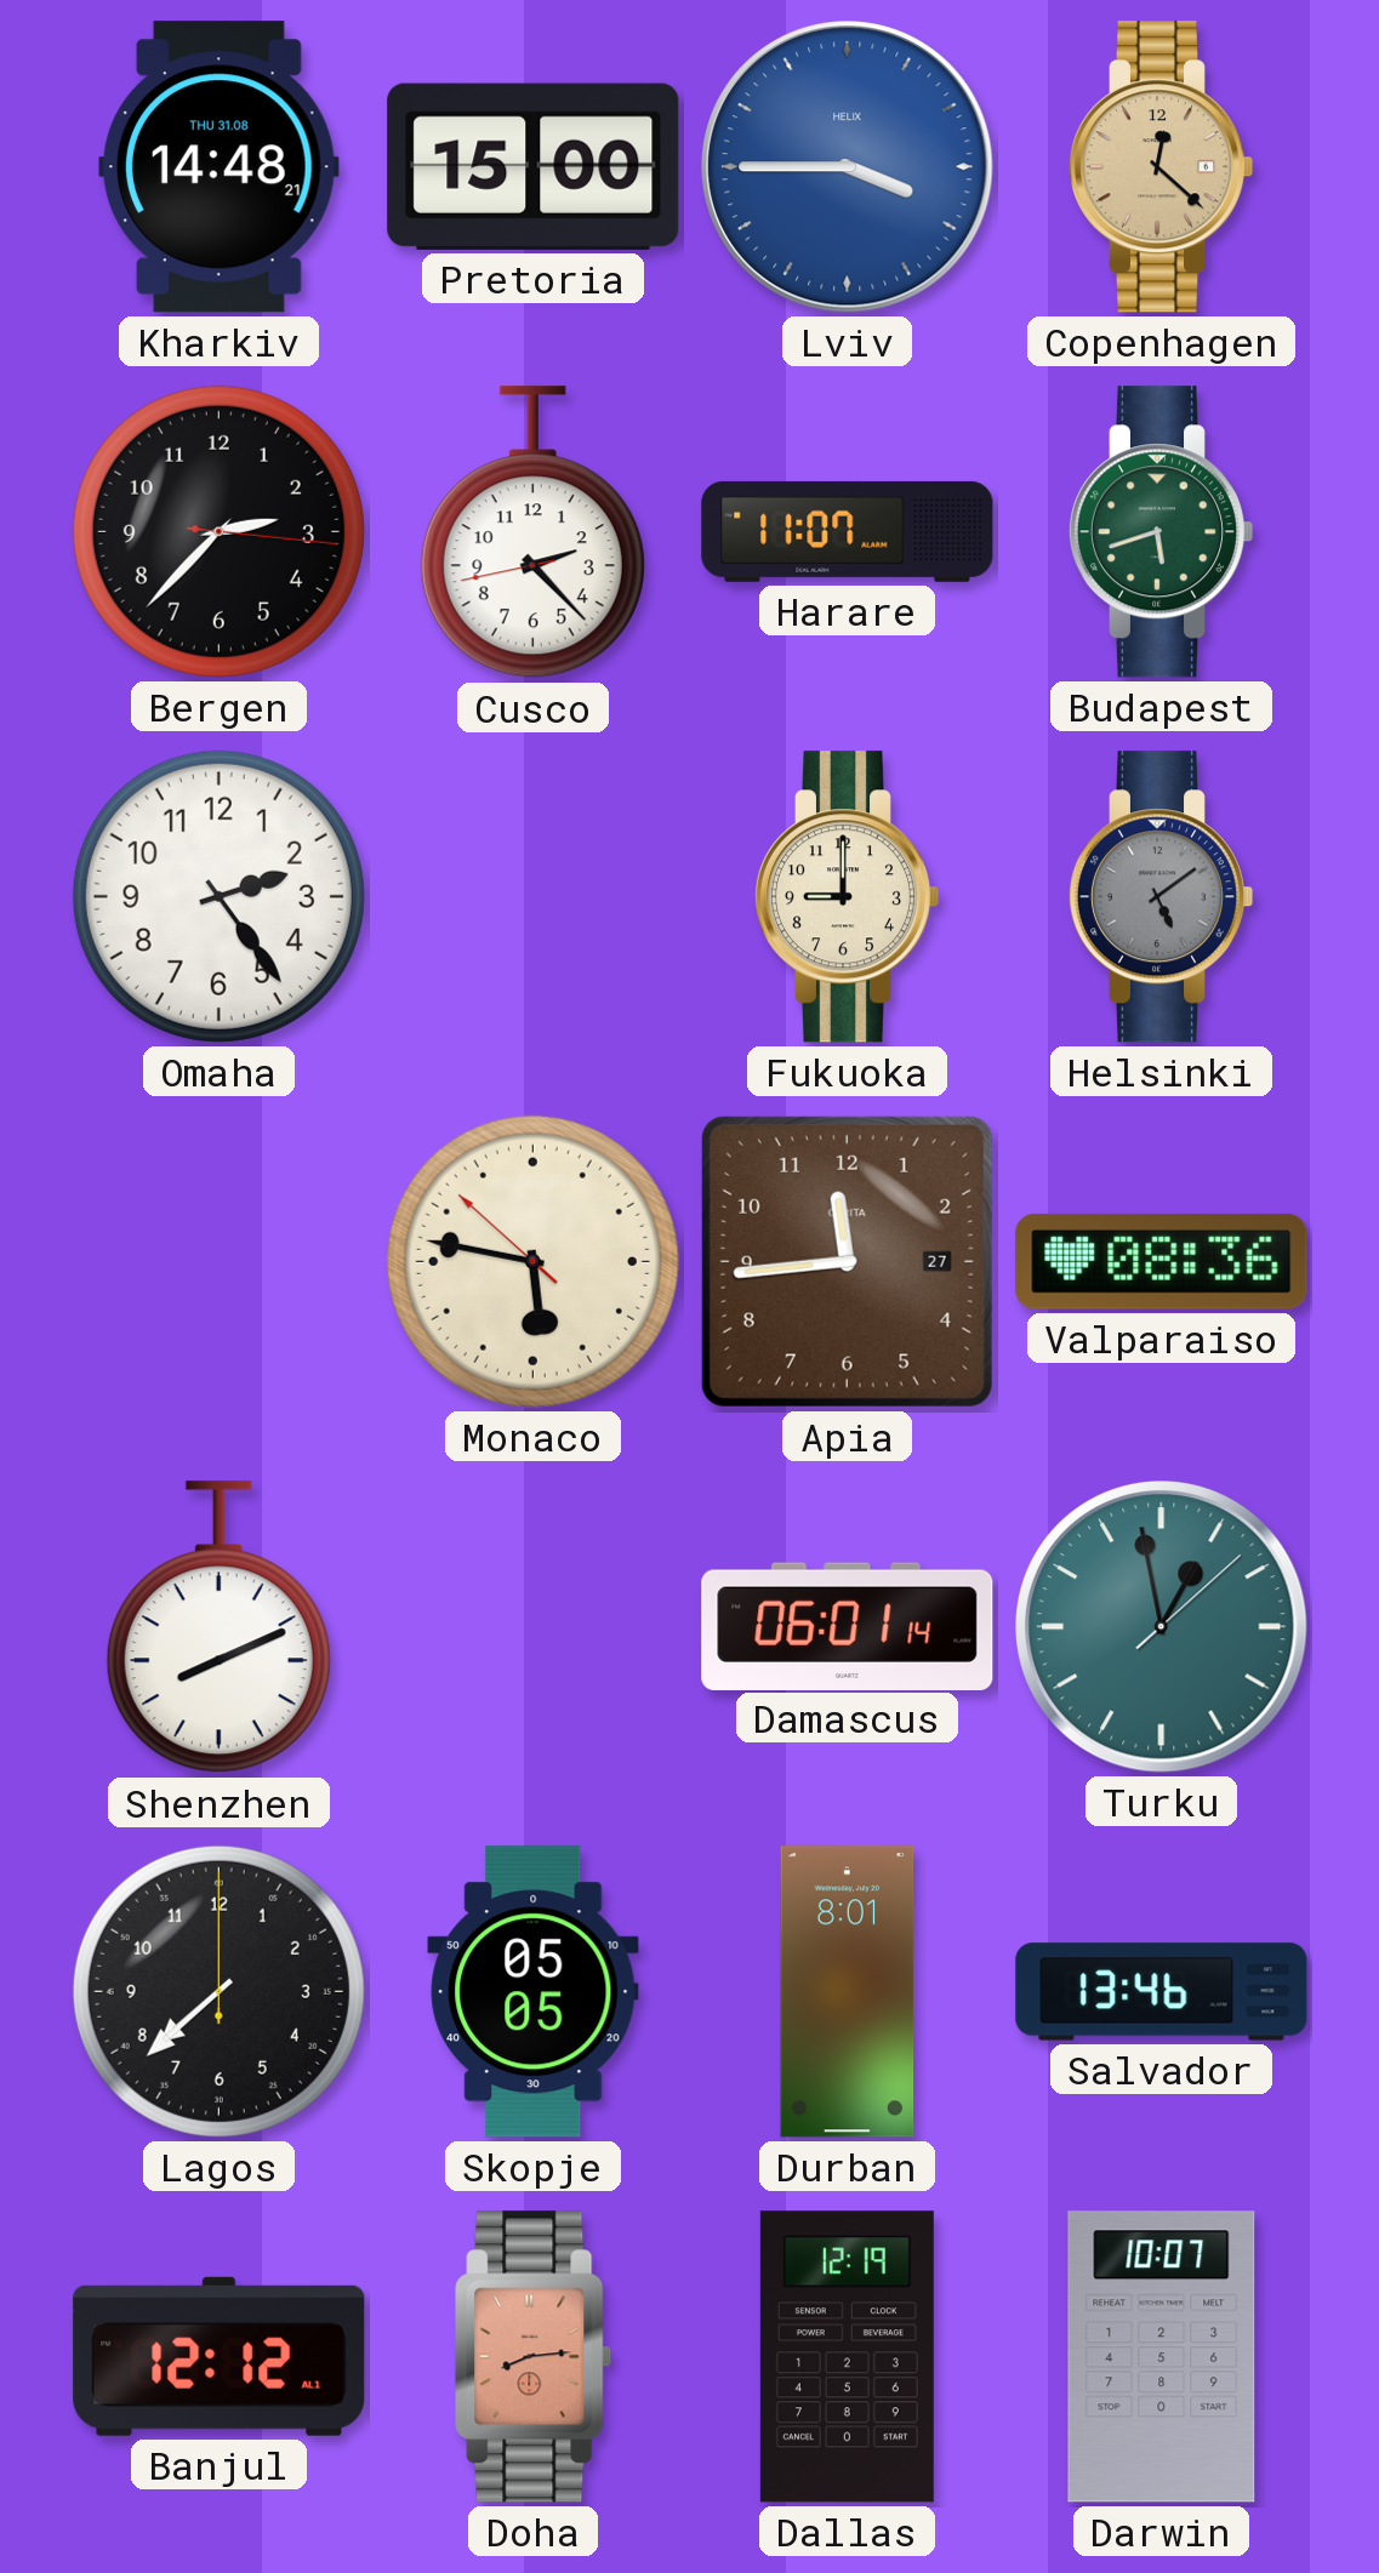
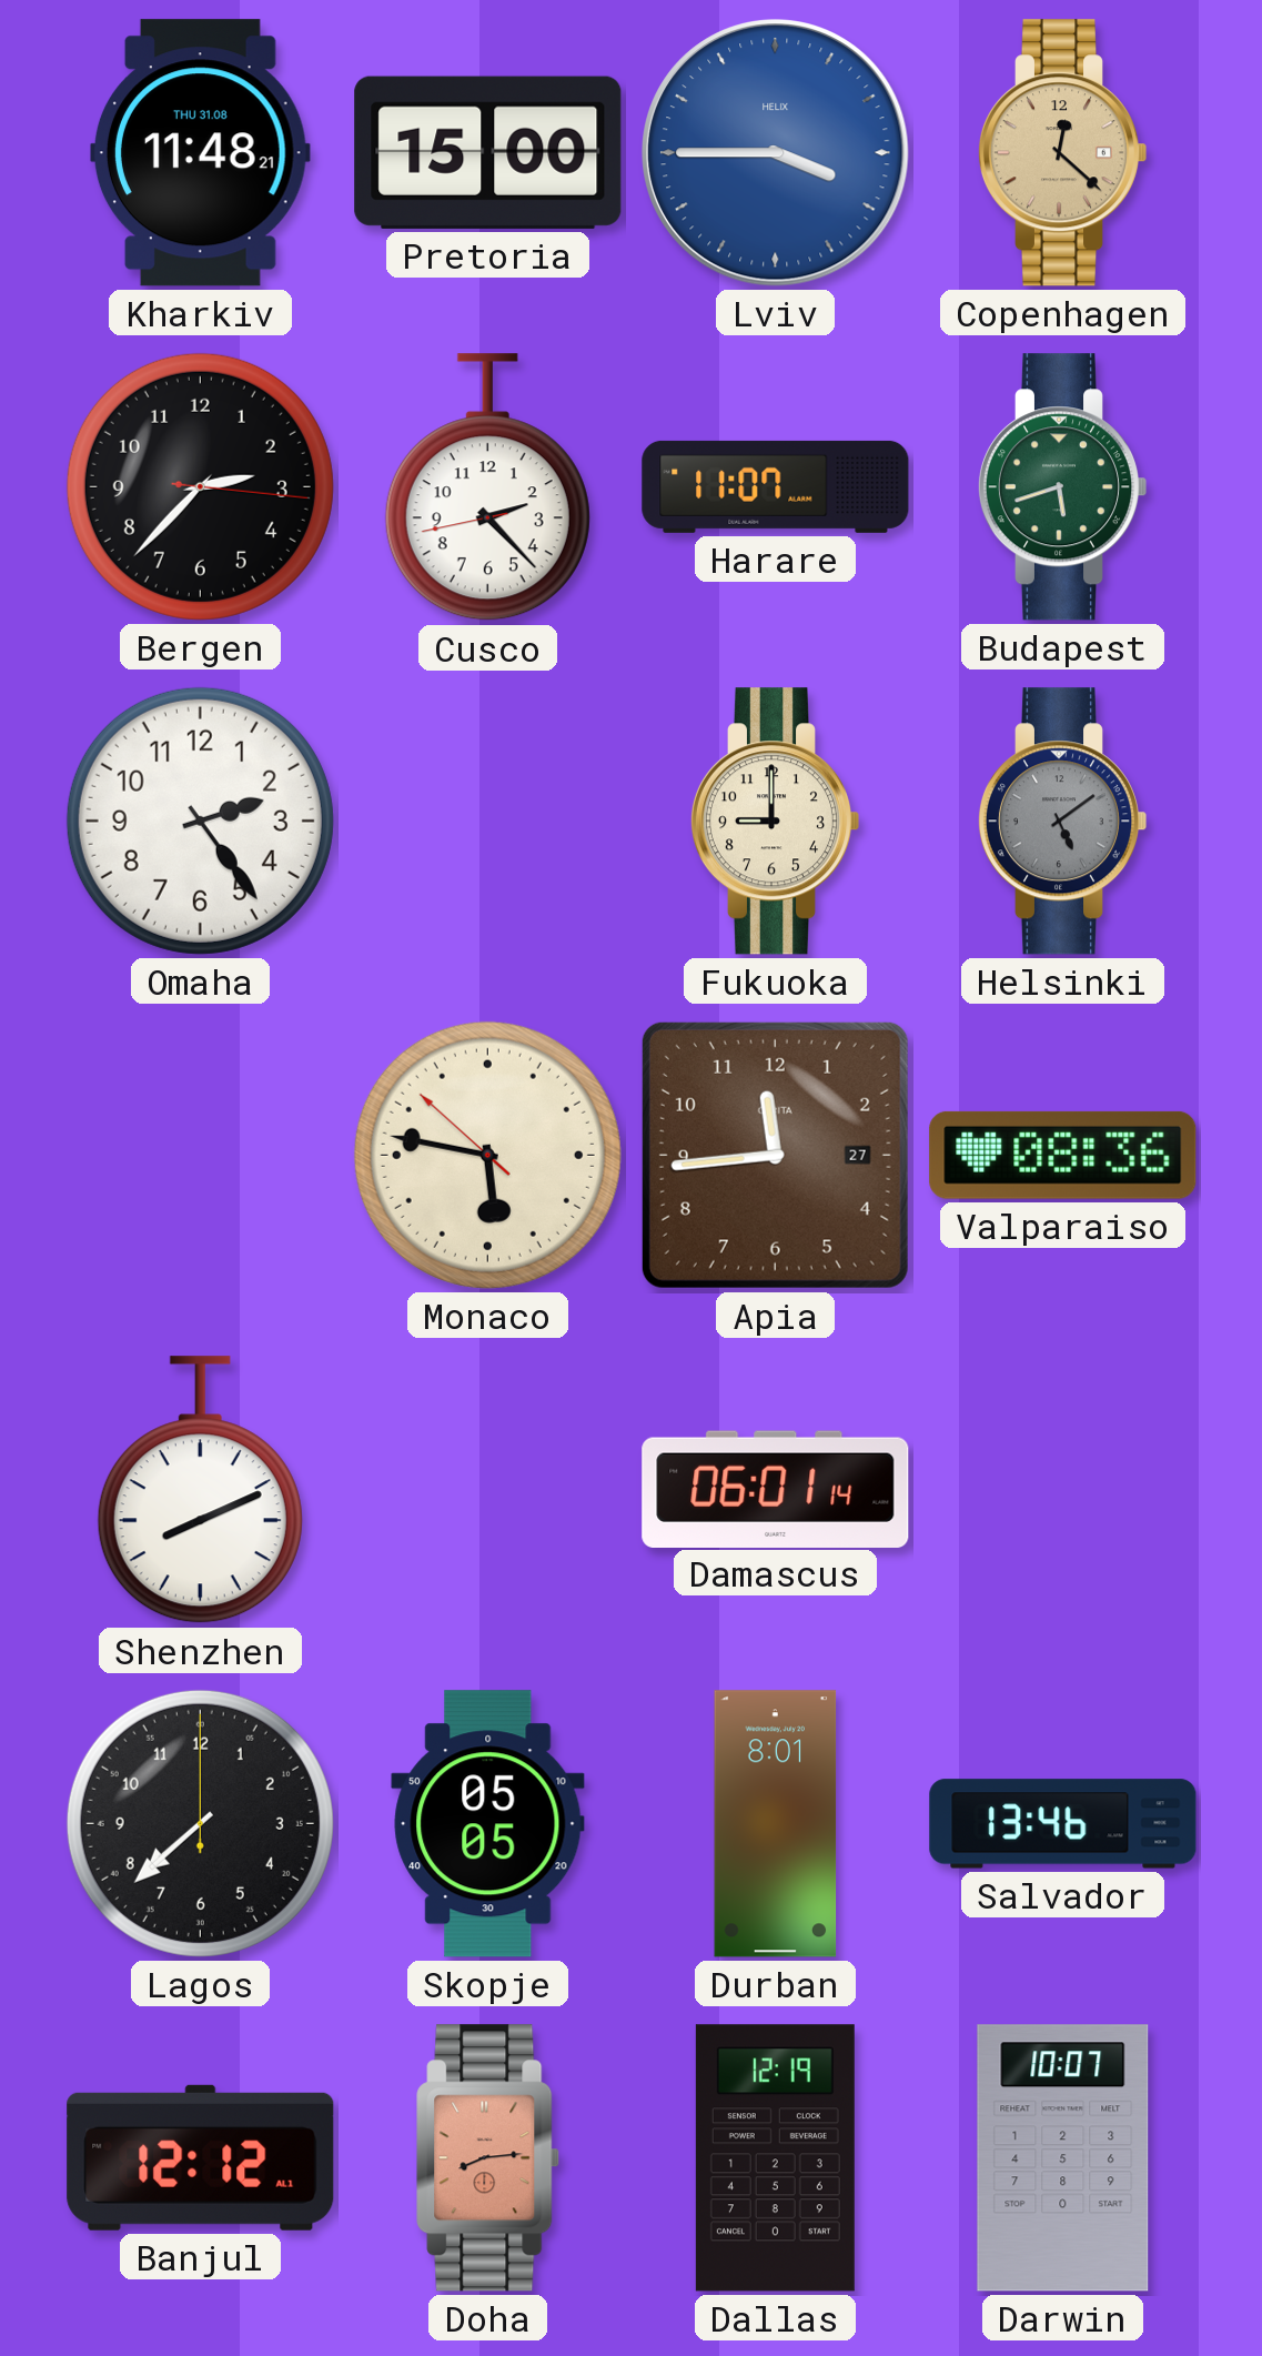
Kharkiv: 14:48 -> 11:48
Turku: 12:58 -> none
